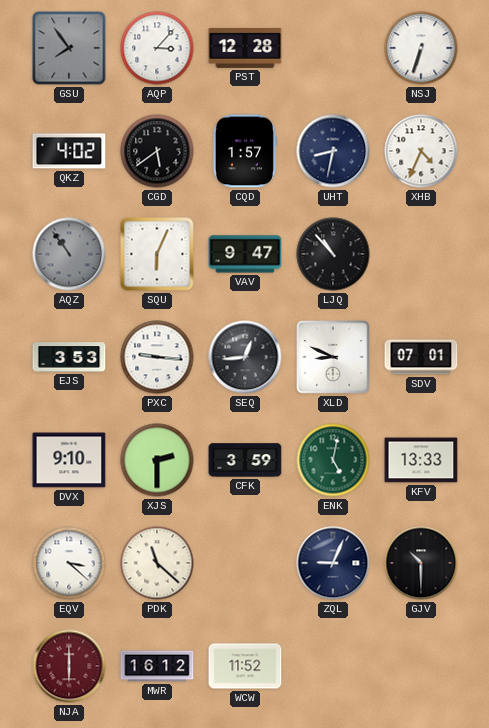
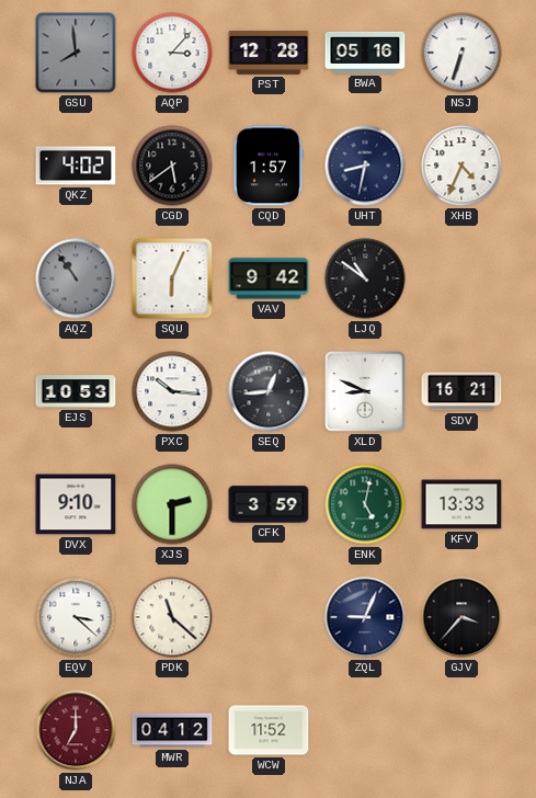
GSU: 7:54 -> 7:59
BWA: none -> 05:16
VAV: 9:47 -> 9:42
LJQ: 10:53 -> 10:51
EJS: 3:53 -> 10:53
PXC: 9:16 -> 10:16
SDV: 07:01 -> 16:21
GJV: 10:30 -> 3:37
NJA: 6:00 -> 7:00
MWR: 16:12 -> 04:12
